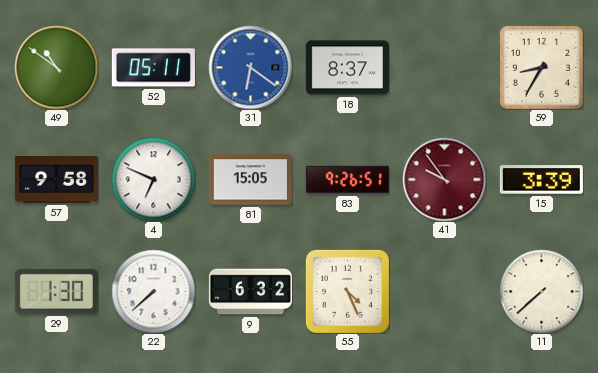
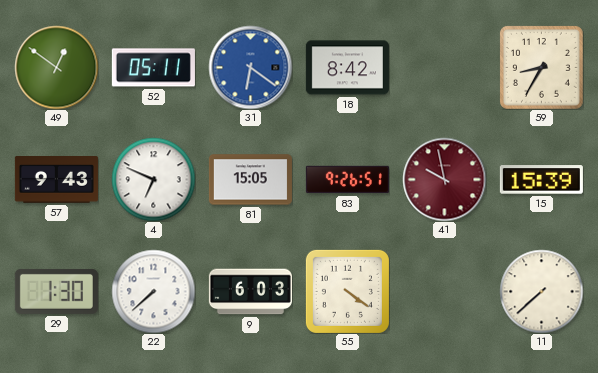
49: 10:51 -> 12:51
18: 8:37 -> 8:42
57: 9:58 -> 9:43
41: 9:54 -> 9:58
15: 3:39 -> 15:39
9: 6:32 -> 6:03
55: 4:26 -> 4:21
